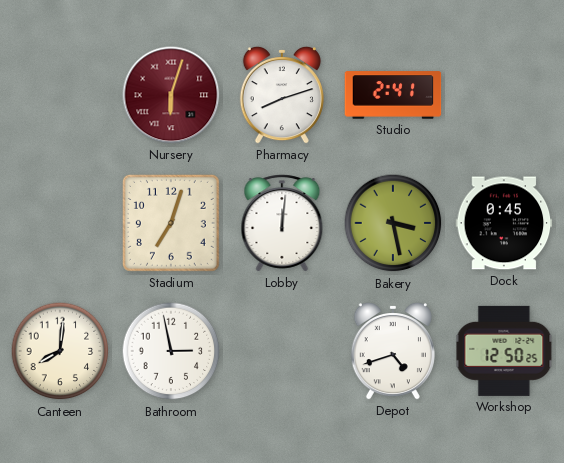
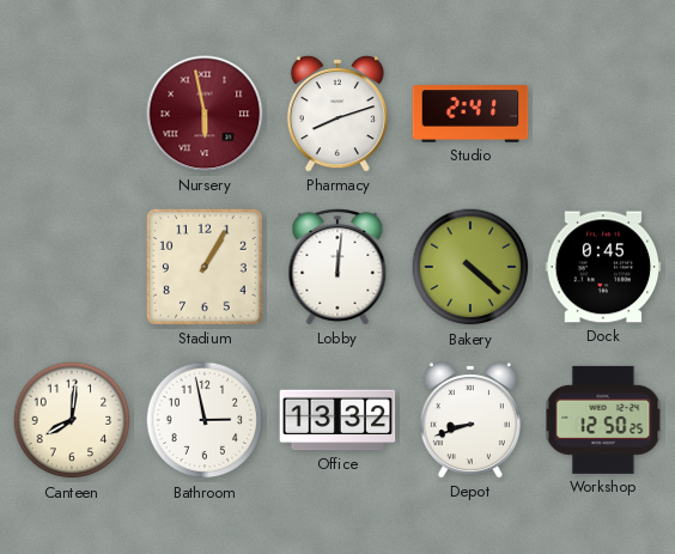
Nursery: 6:03 -> 5:58
Stadium: 7:03 -> 1:05
Bakery: 3:28 -> 4:22
Office: none -> 13:32
Depot: 4:42 -> 8:42
